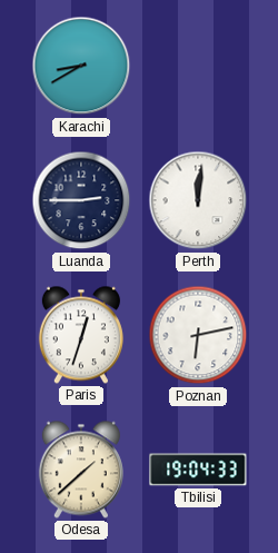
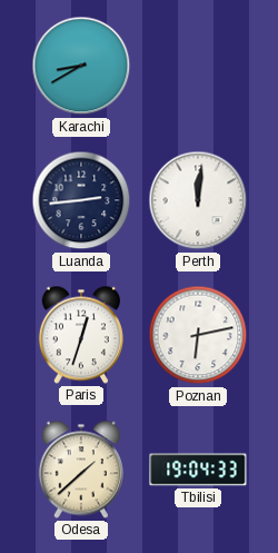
Luanda: 2:45 -> 2:44
